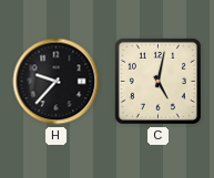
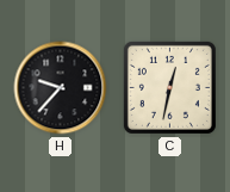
C: 5:02 -> 12:32
